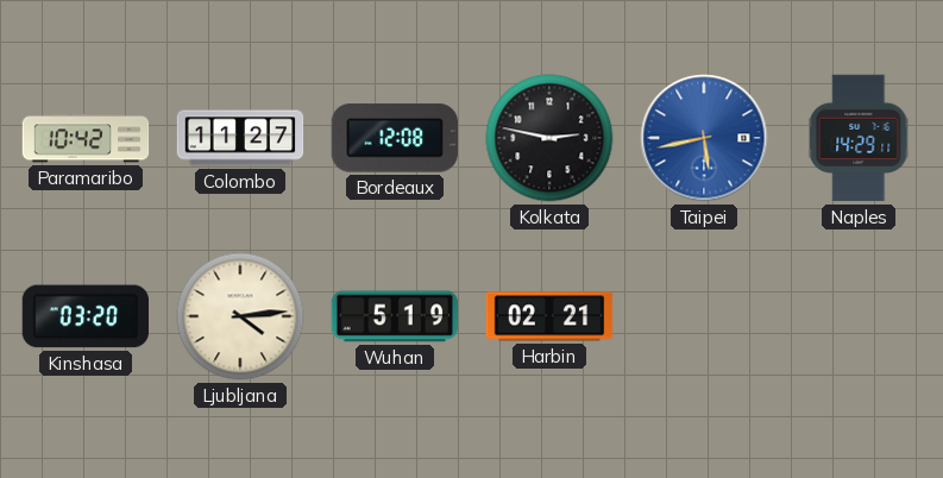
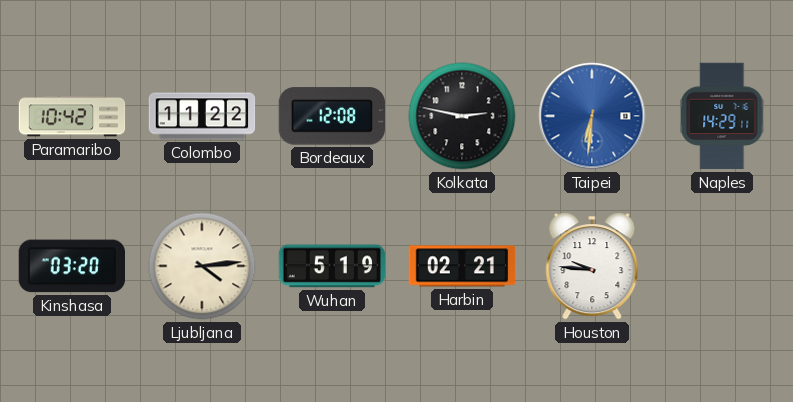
Colombo: 11:27 -> 11:22
Taipei: 5:43 -> 6:31
Houston: none -> 9:46
